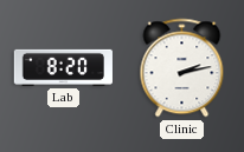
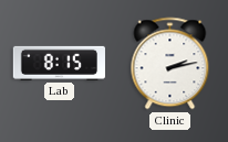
Lab: 8:20 -> 8:15
